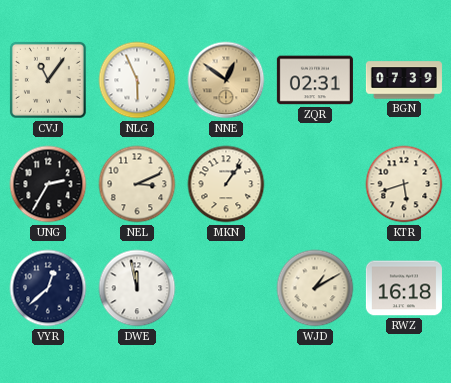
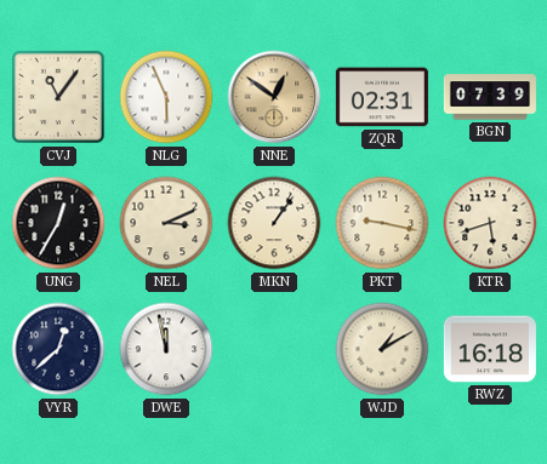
UNG: 2:35 -> 12:35
PKT: none -> 9:17
